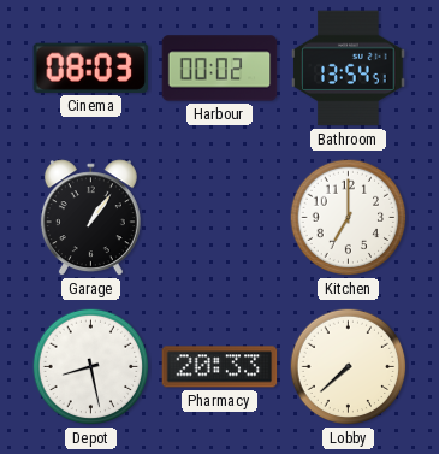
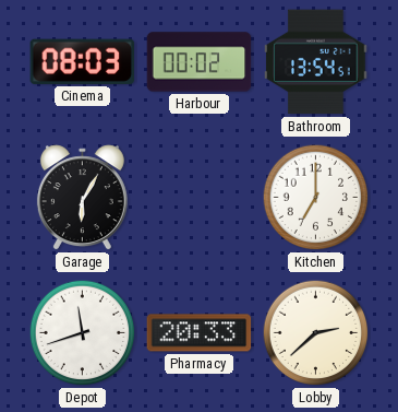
Garage: 1:06 -> 6:05
Depot: 8:28 -> 11:42
Lobby: 7:38 -> 2:38
